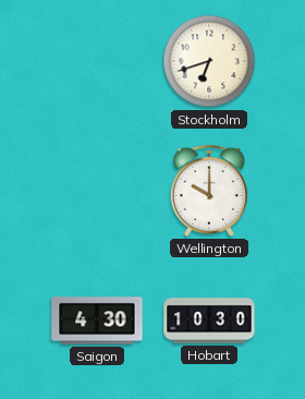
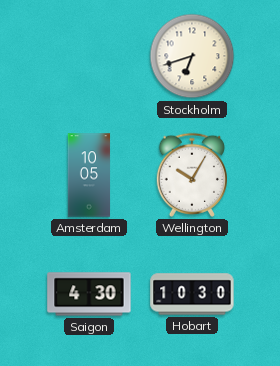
Amsterdam: none -> 10:05
Wellington: 10:00 -> 10:05
